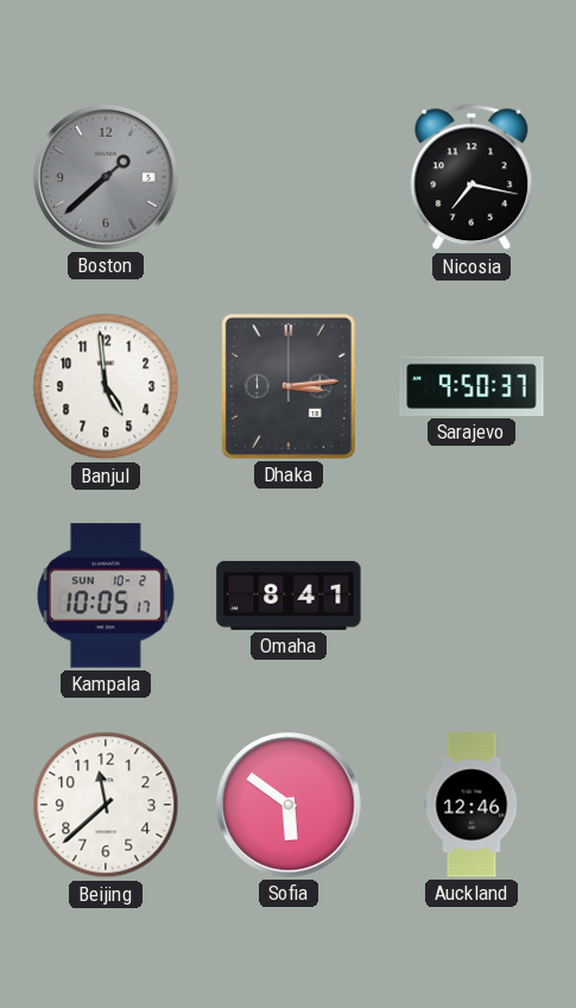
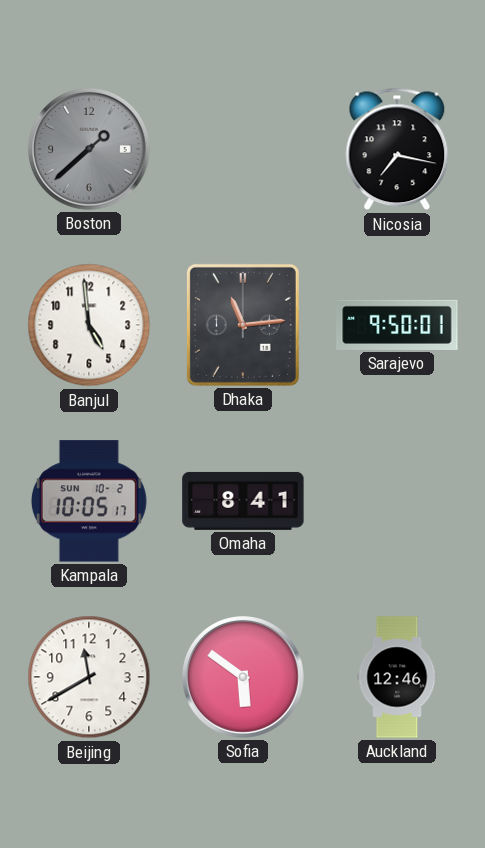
Dhaka: 3:14 -> 11:14
Sarajevo: 9:50:37 -> 9:50:01
Beijing: 11:38 -> 11:40
